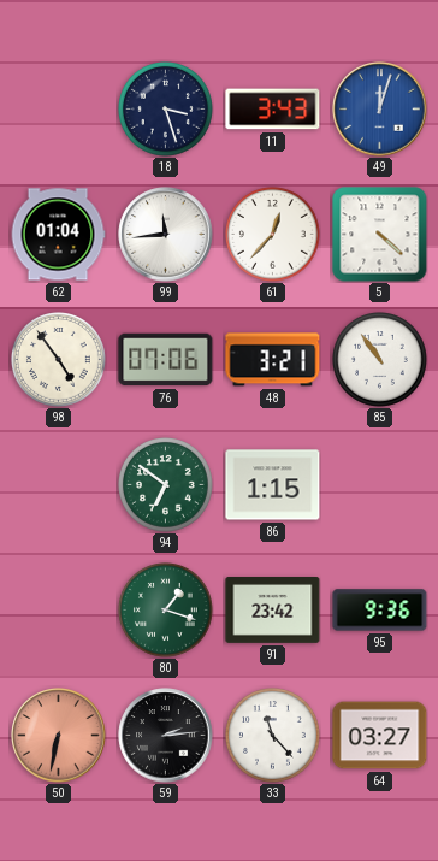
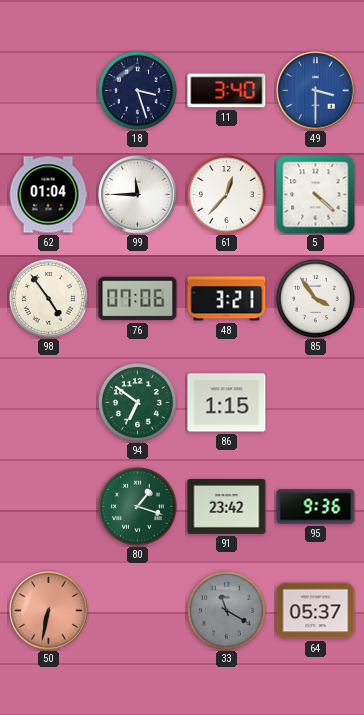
11: 3:43 -> 3:40
49: 12:03 -> 3:30
99: 11:44 -> 11:45
85: 10:54 -> 3:54
59: 2:14 -> none
33: 11:23 -> 11:20
33 dial: white -> grey
64: 03:27 -> 05:37
